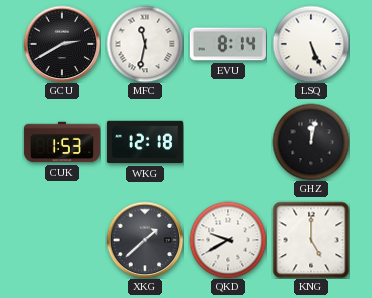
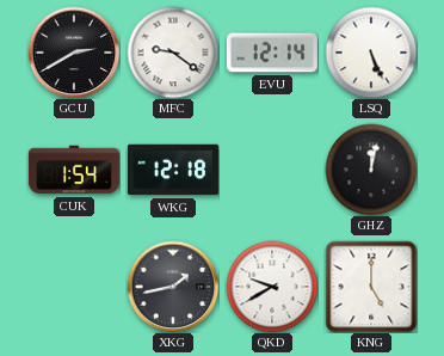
MFC: 11:32 -> 9:21
EVU: 8:14 -> 12:14
CUK: 1:53 -> 1:54
XKG: 1:38 -> 1:43
